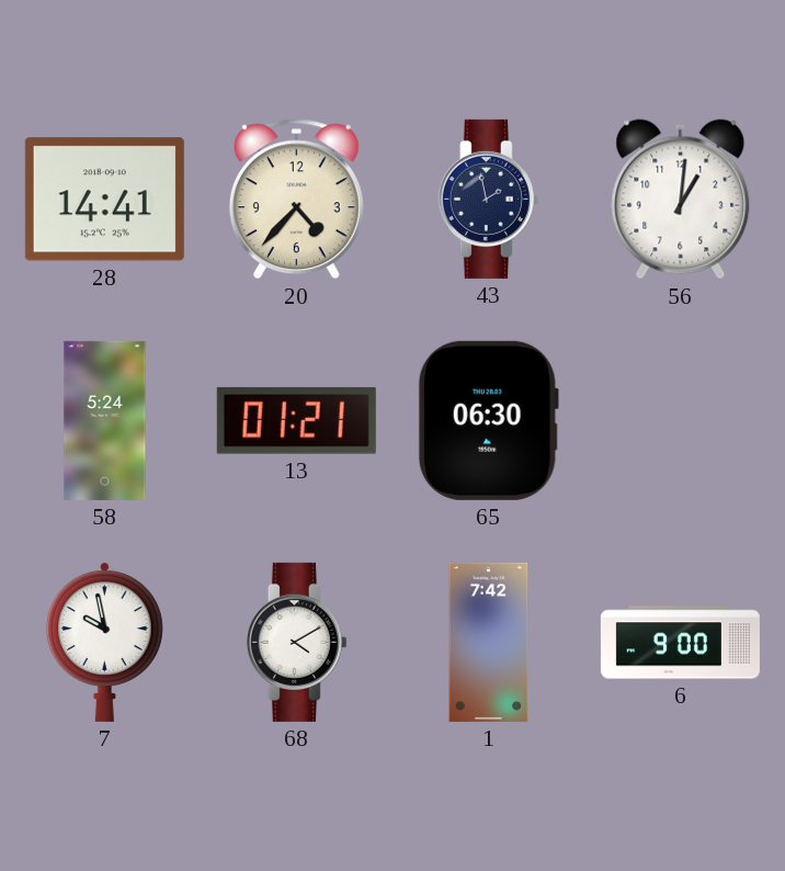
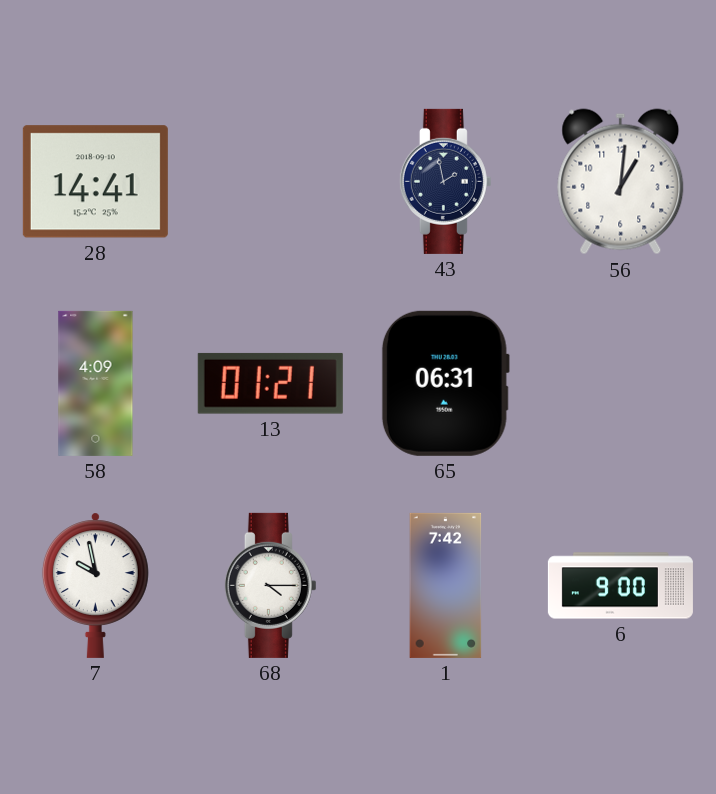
20: 4:37 -> none
58: 5:24 -> 4:09
65: 06:30 -> 06:31
68: 4:10 -> 4:15
